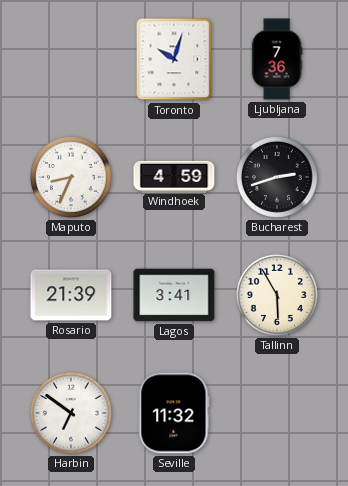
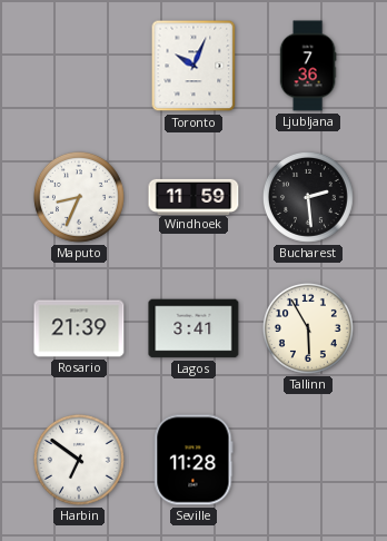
Toronto: 10:03 -> 10:04
Windhoek: 4:59 -> 11:59
Bucharest: 2:42 -> 2:29
Seville: 11:32 -> 11:28
